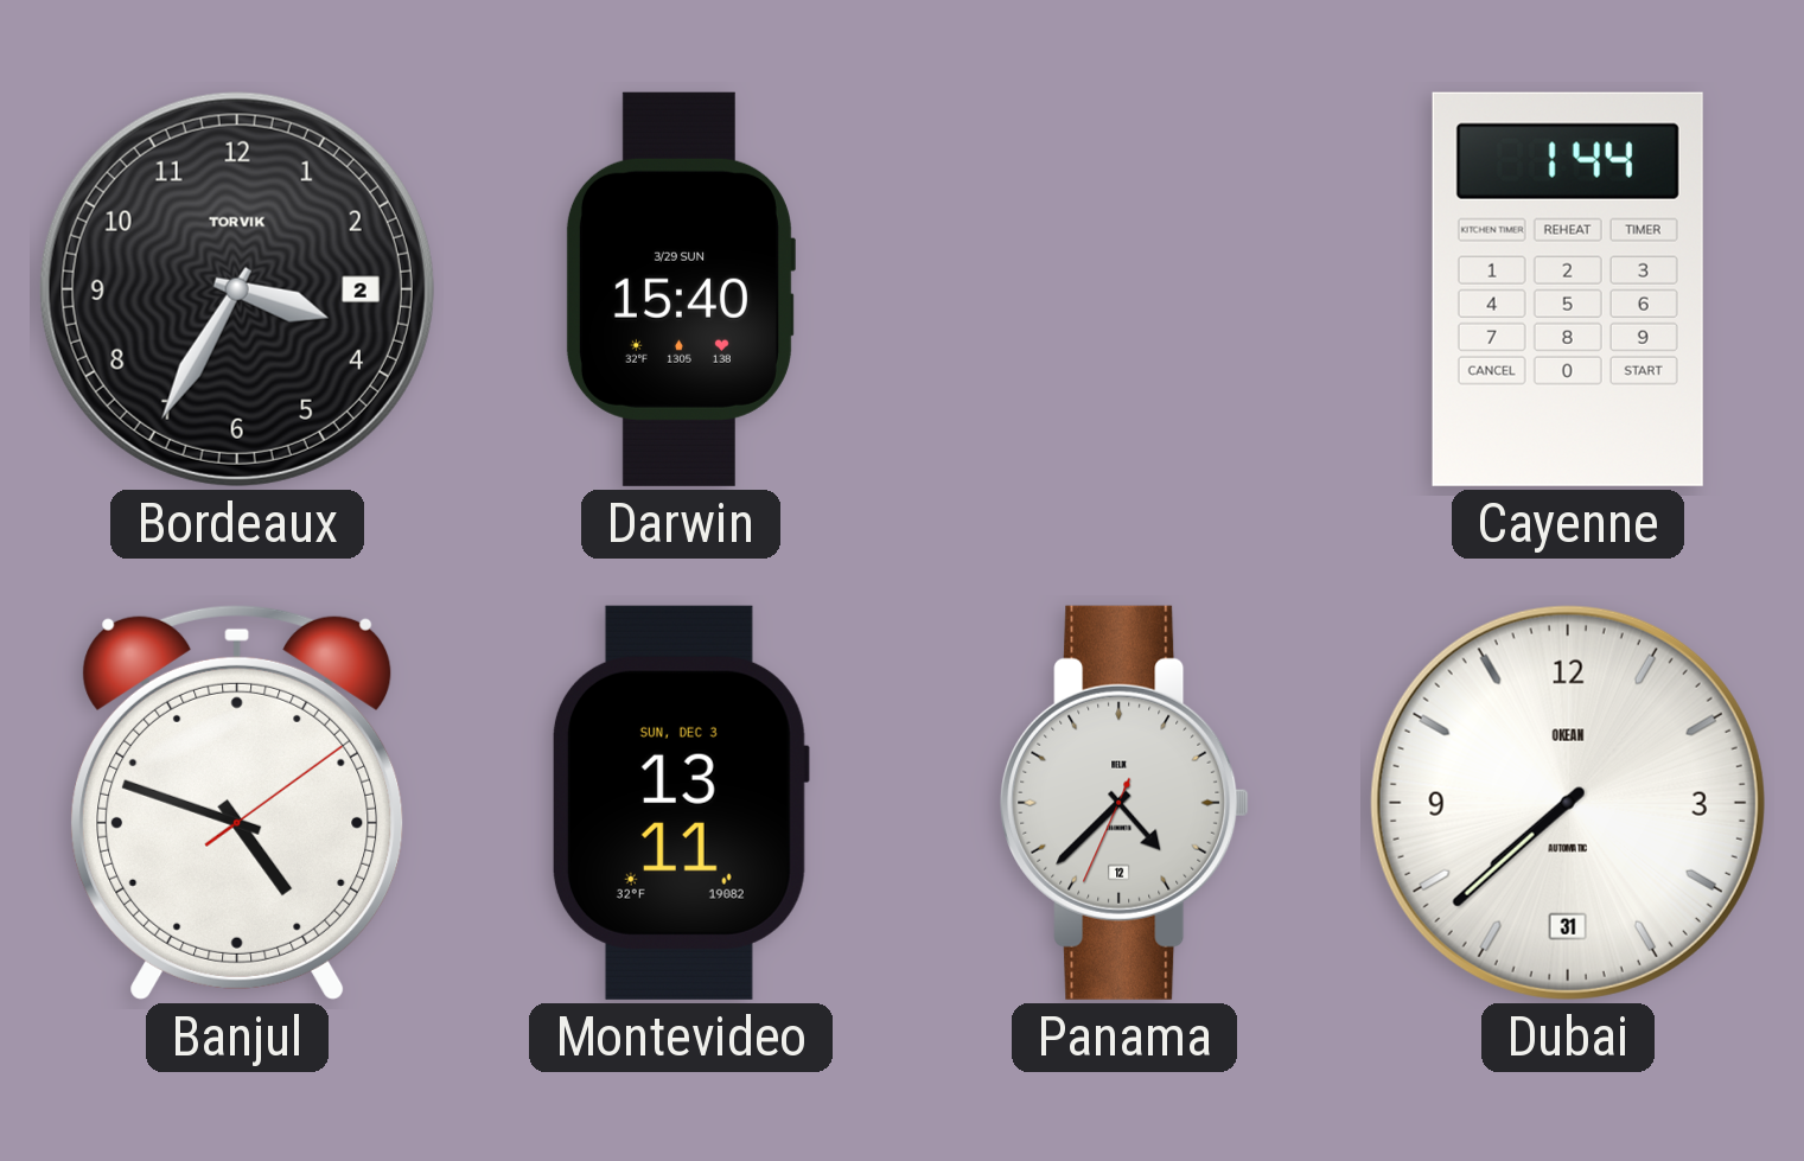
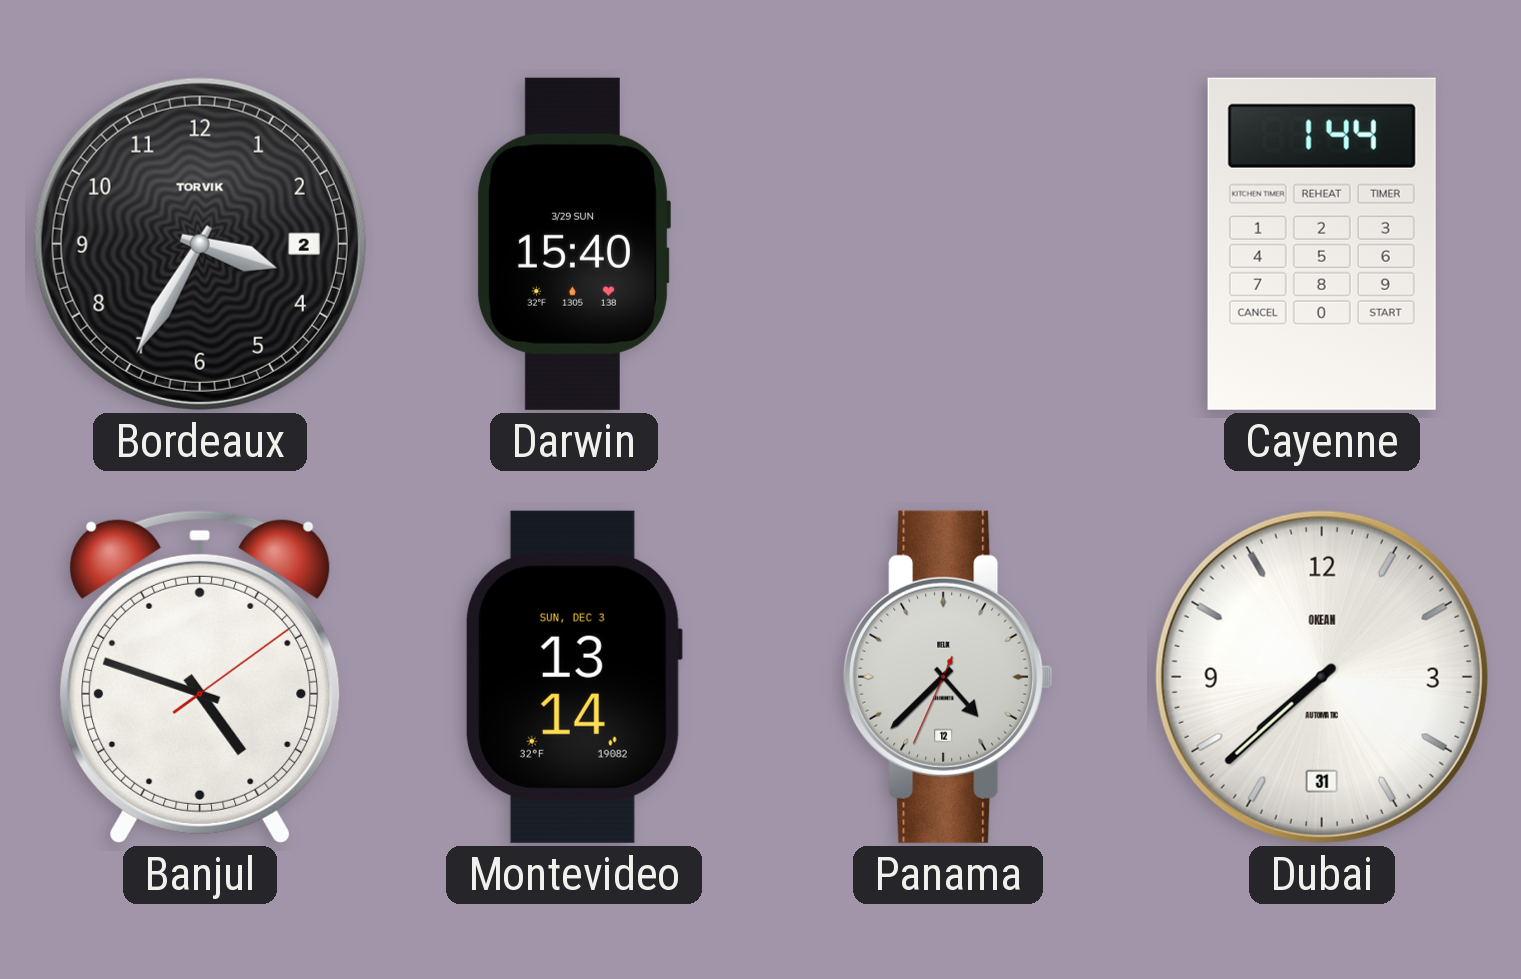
Montevideo: 13:11 -> 13:14
